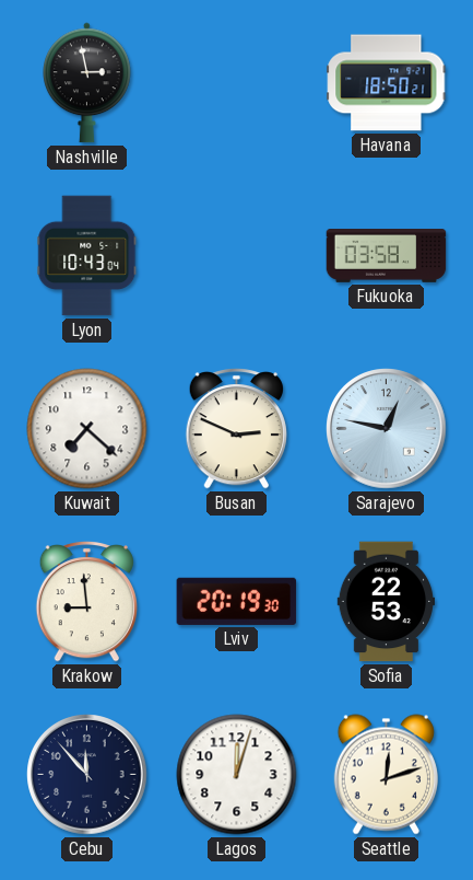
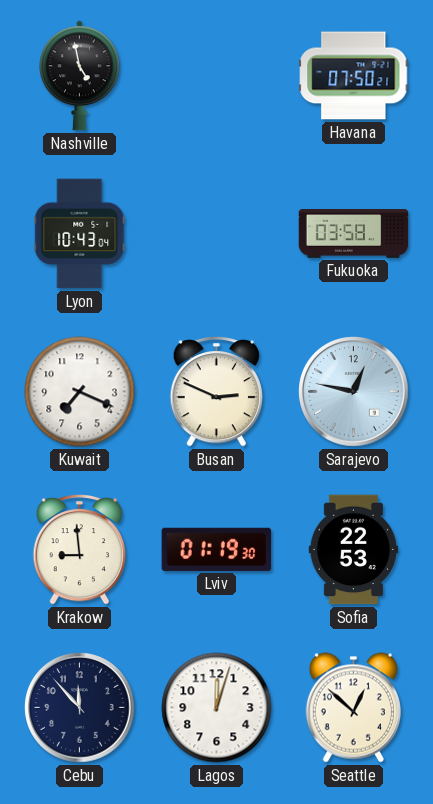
Nashville: 2:58 -> 4:58
Havana: 18:50 -> 07:50
Kuwait: 7:22 -> 7:19
Lviv: 20:19 -> 01:19
Seattle: 12:12 -> 12:52
